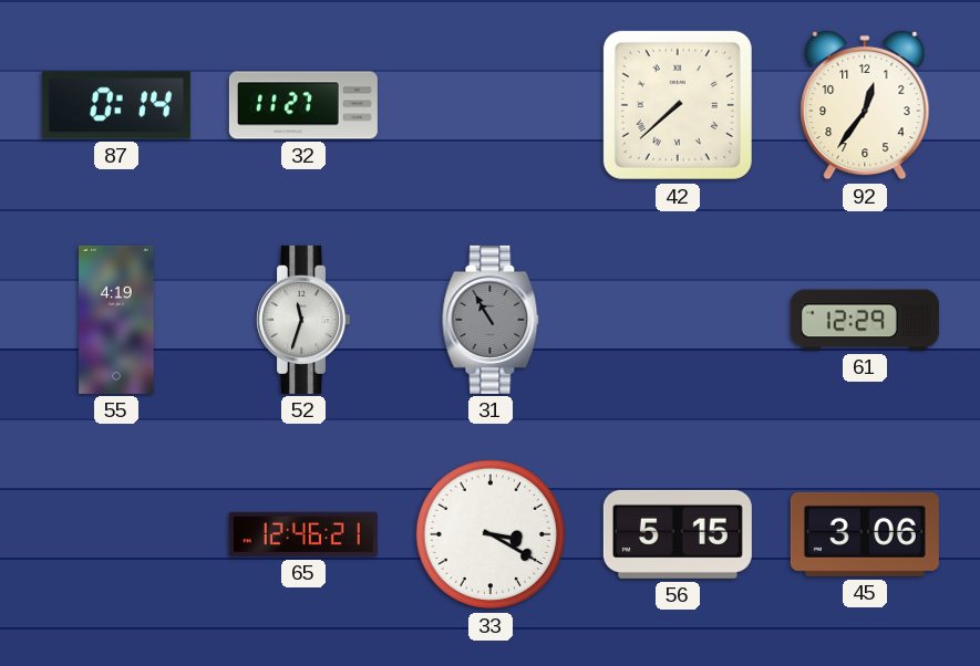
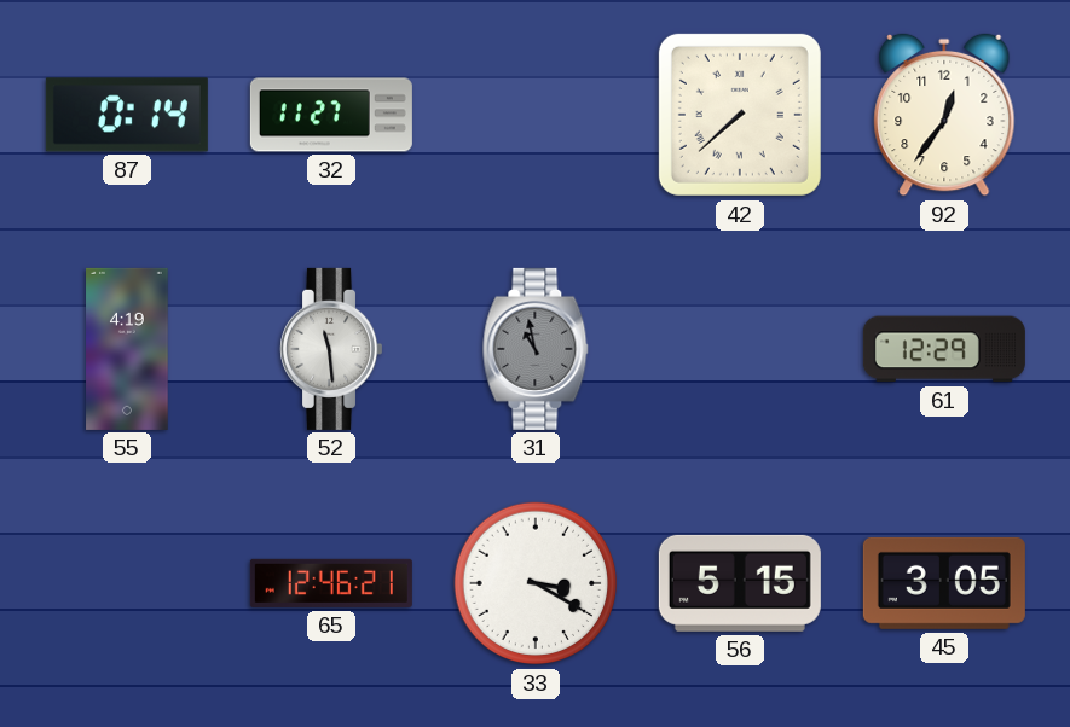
52: 11:33 -> 11:29
31: 10:55 -> 10:58
45: 3:06 -> 3:05
